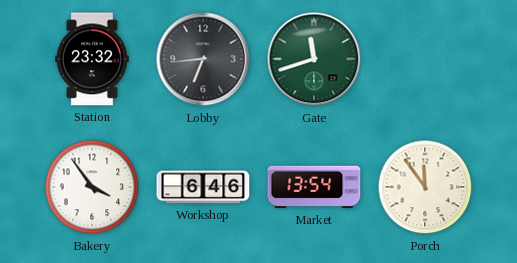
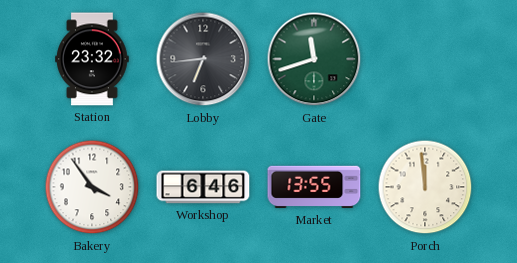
Market: 13:54 -> 13:55
Porch: 11:54 -> 11:59
